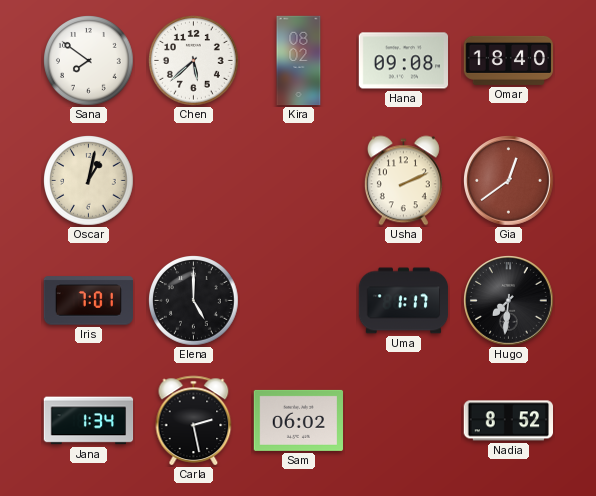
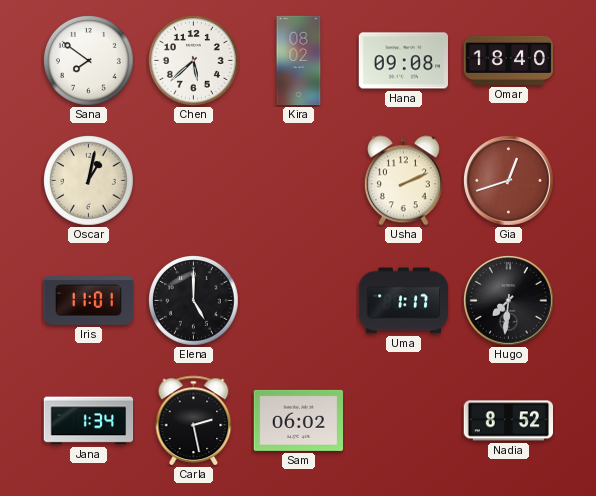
Gia: 12:39 -> 12:42
Iris: 7:01 -> 11:01
